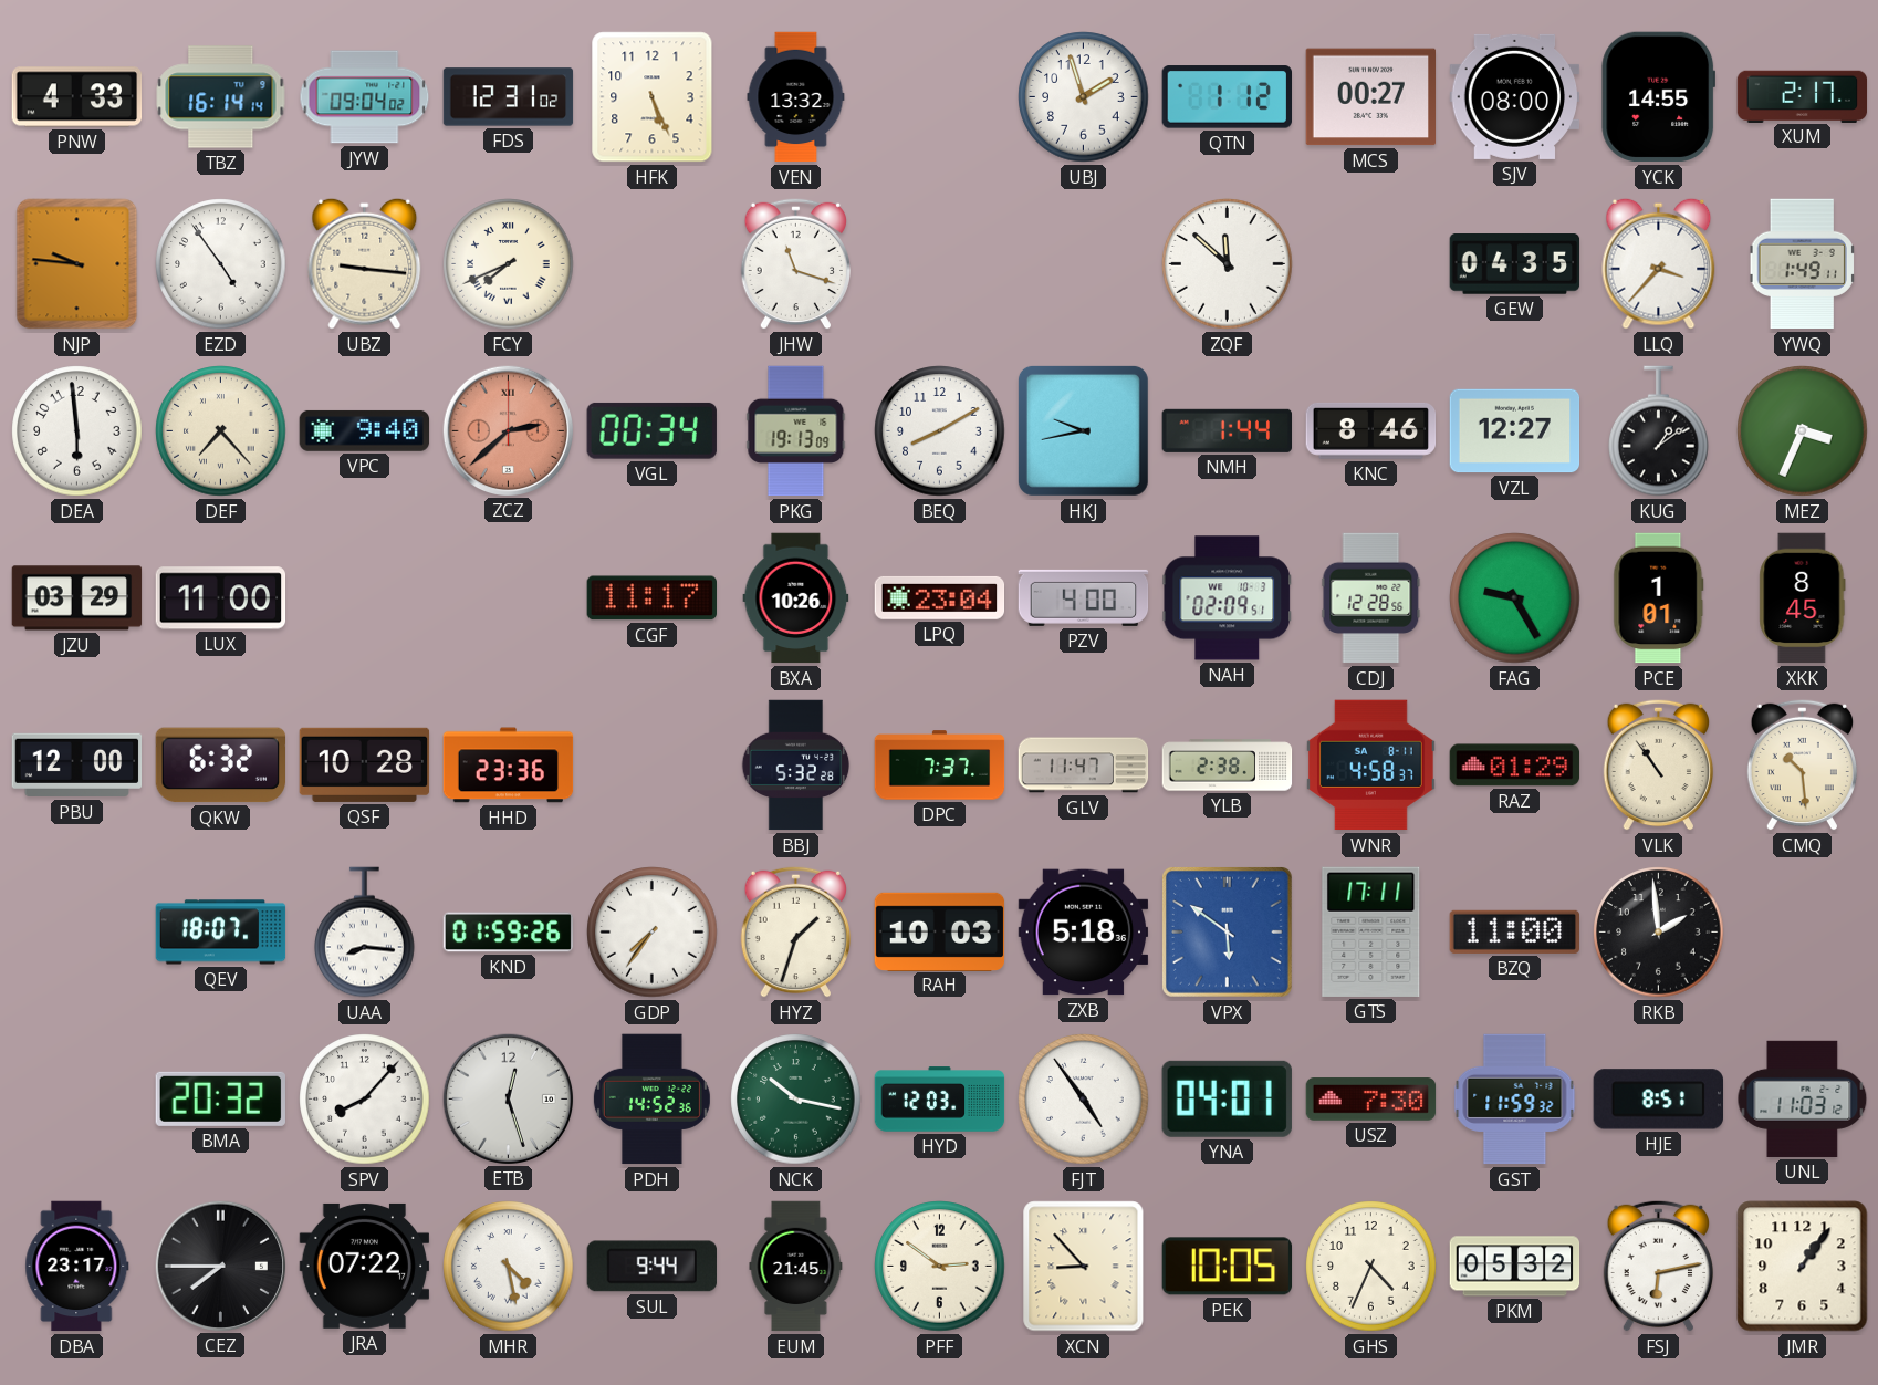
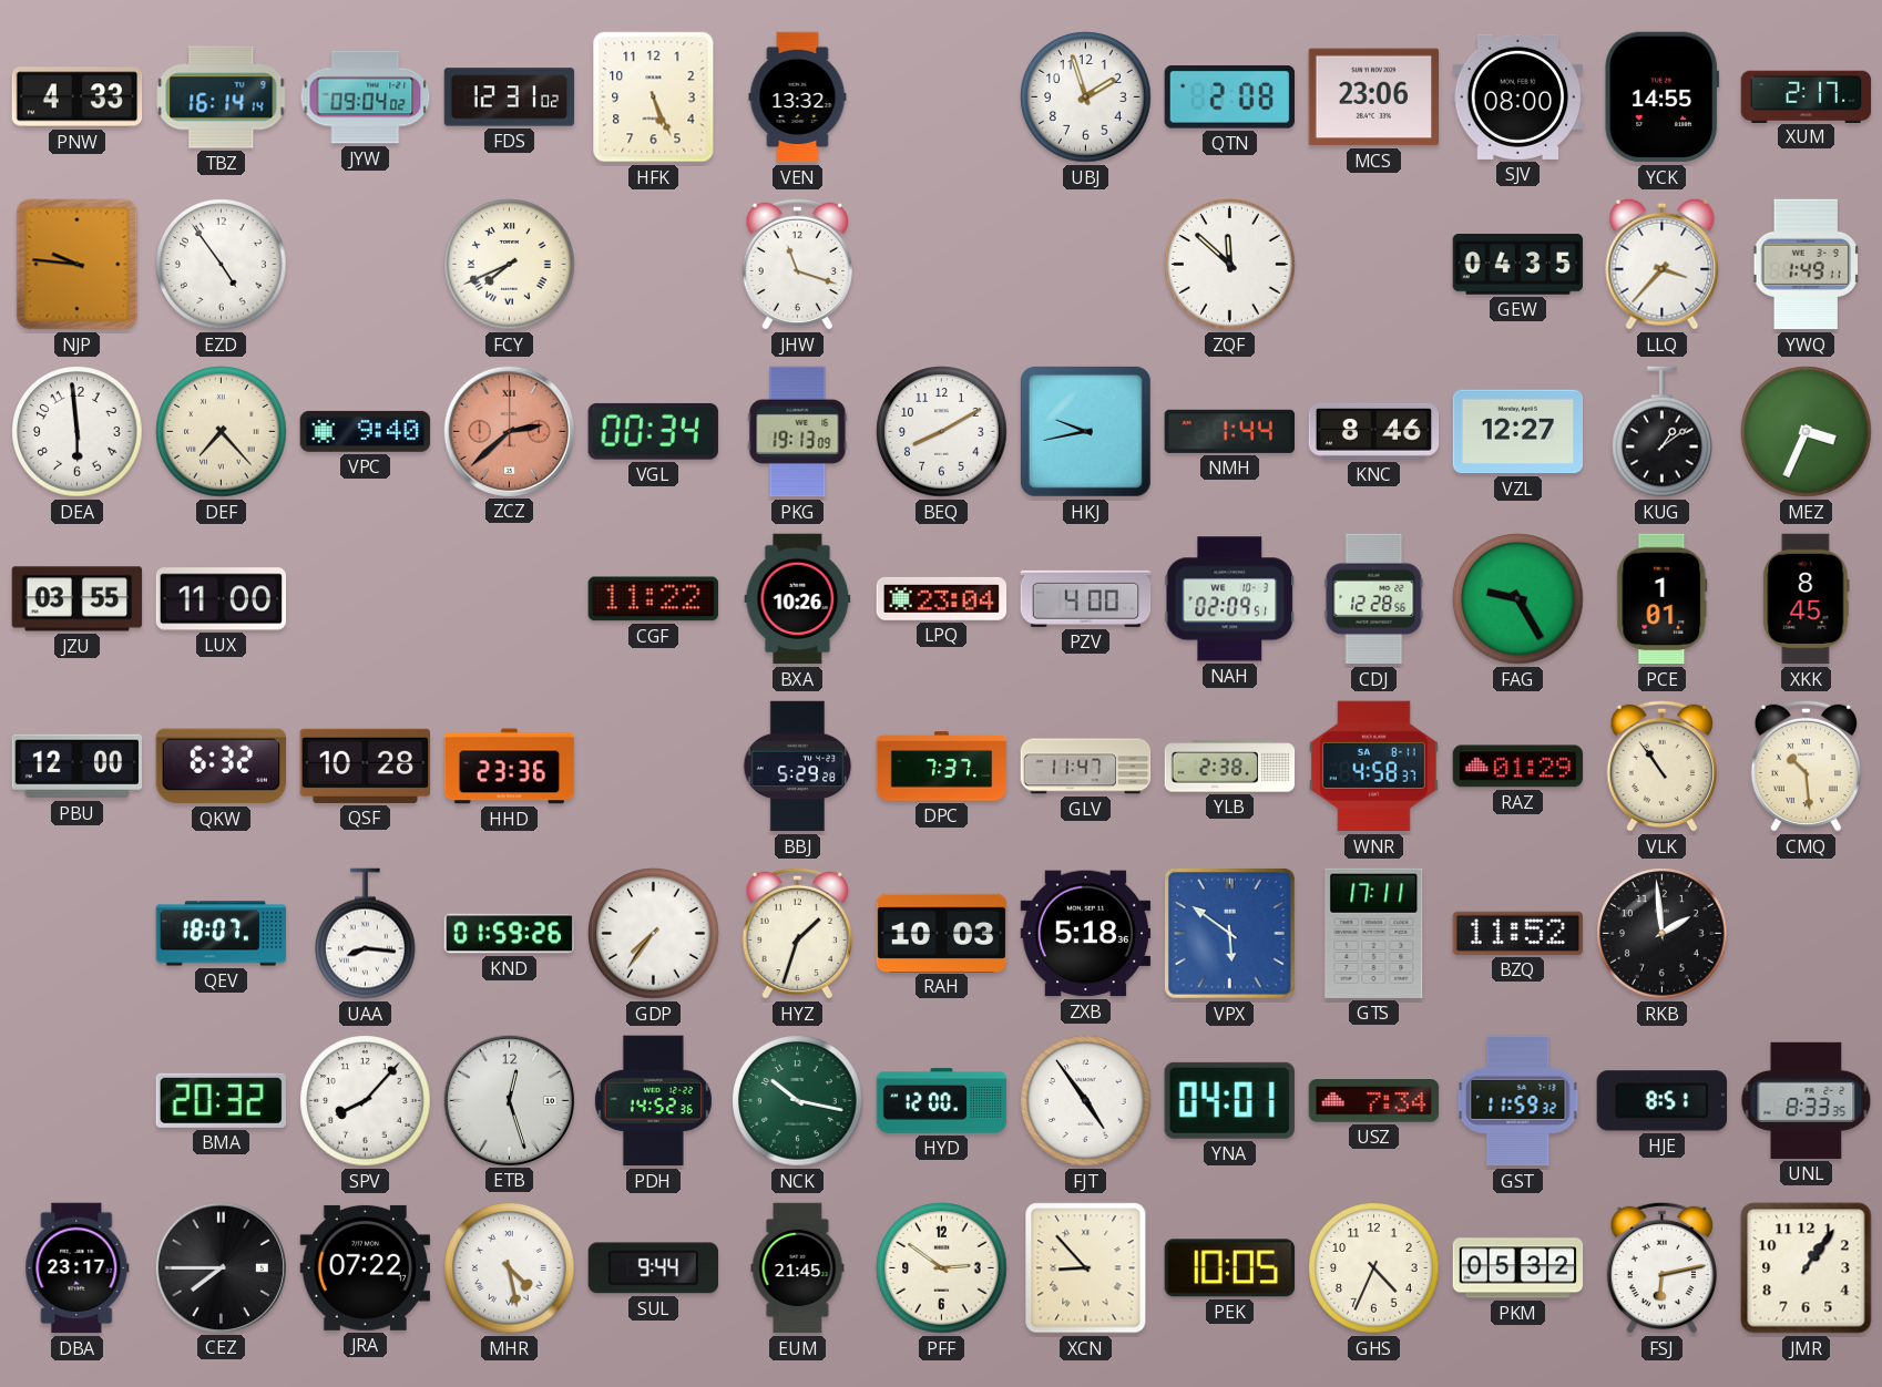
QTN: 1:12 -> 2:08
MCS: 00:27 -> 23:06
UBZ: 9:16 -> none
JZU: 03:29 -> 03:55
CGF: 11:17 -> 11:22
BBJ: 5:32 -> 5:29
BZQ: 11:00 -> 11:52
HYD: 12:03 -> 12:00
USZ: 7:30 -> 7:34
UNL: 11:03 -> 8:33
